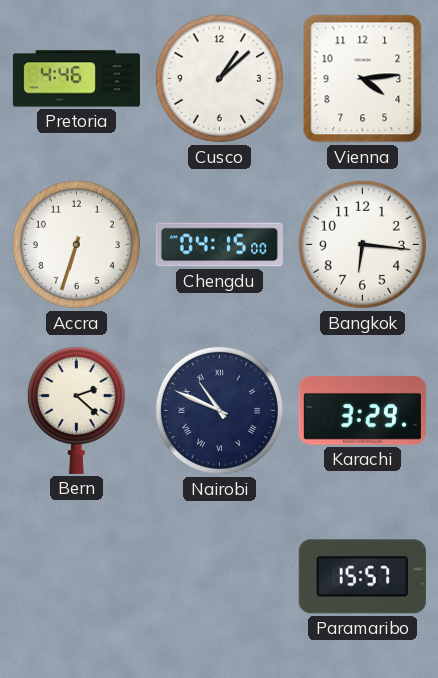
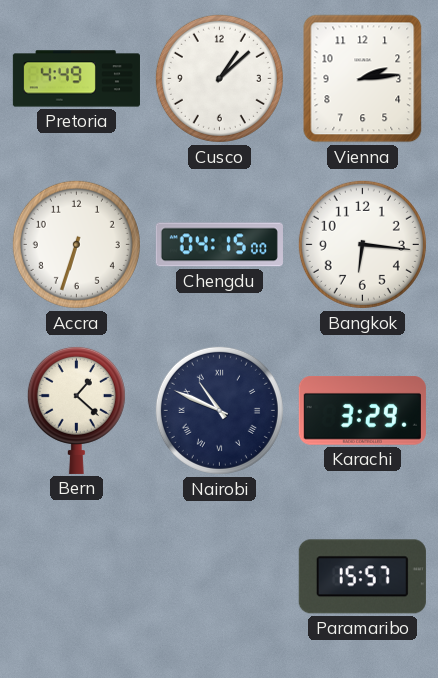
Pretoria: 4:46 -> 4:49
Vienna: 4:14 -> 2:14
Bern: 2:22 -> 1:22
